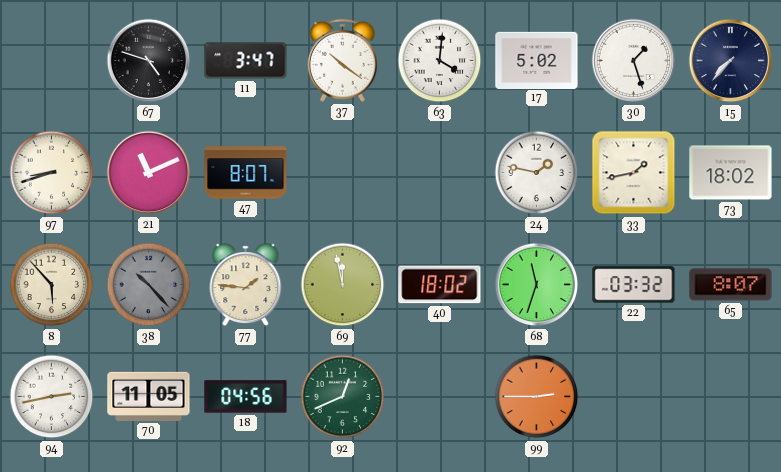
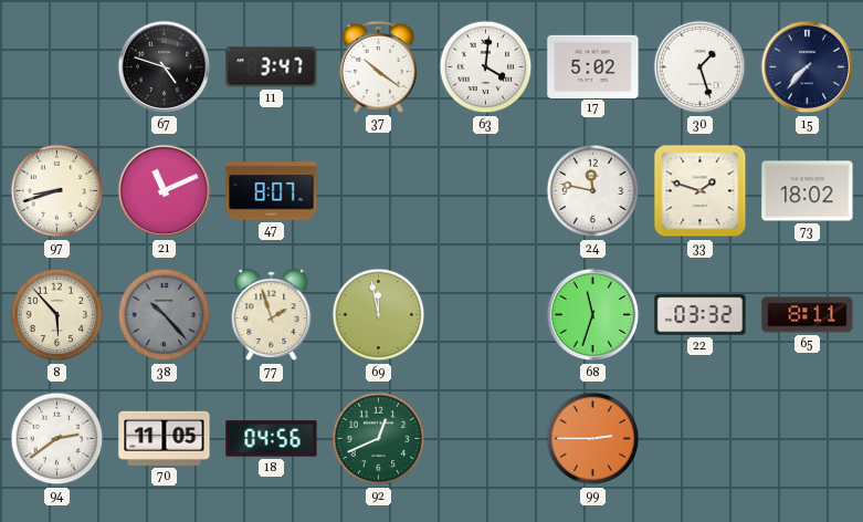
24: 1:47 -> 11:47
33: 1:43 -> 1:48
77: 1:46 -> 1:57
40: 18:02 -> none
65: 8:07 -> 8:11
94: 2:43 -> 2:39
